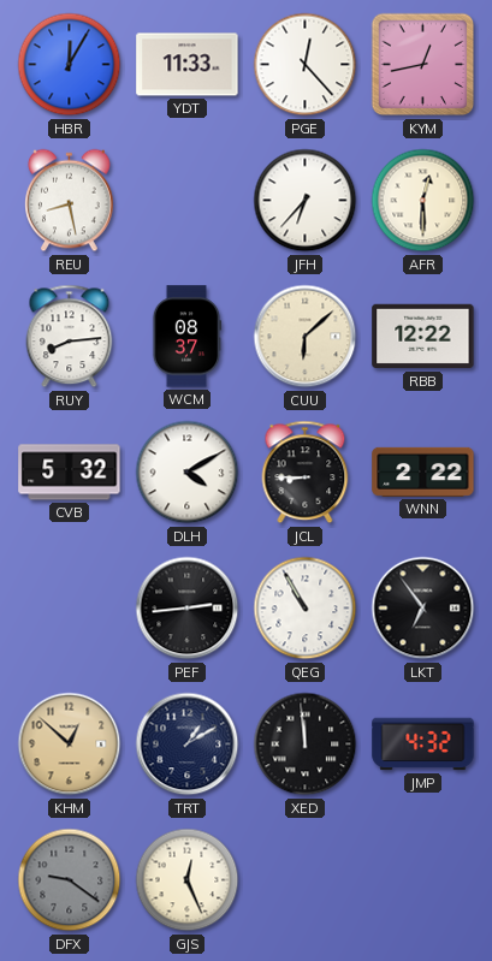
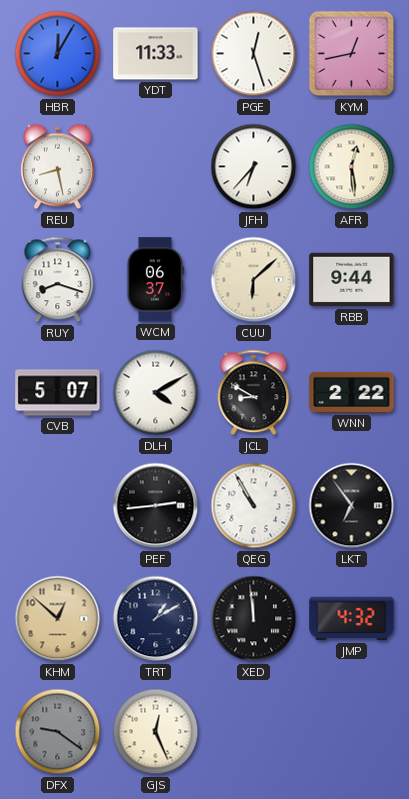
PGE: 12:23 -> 12:27
AFR: 12:30 -> 12:29
RUY: 8:14 -> 8:18
WCM: 08:37 -> 06:37
RBB: 12:22 -> 9:44
CVB: 5:32 -> 5:07
JCL: 8:45 -> 8:50
